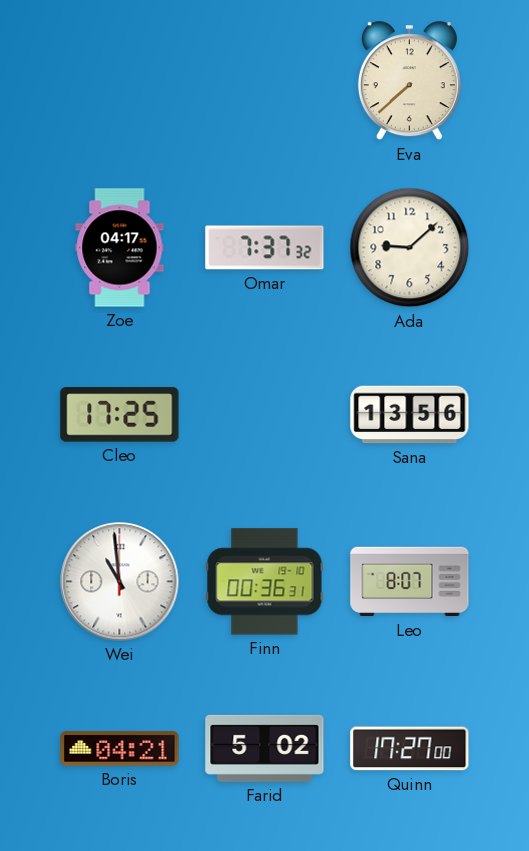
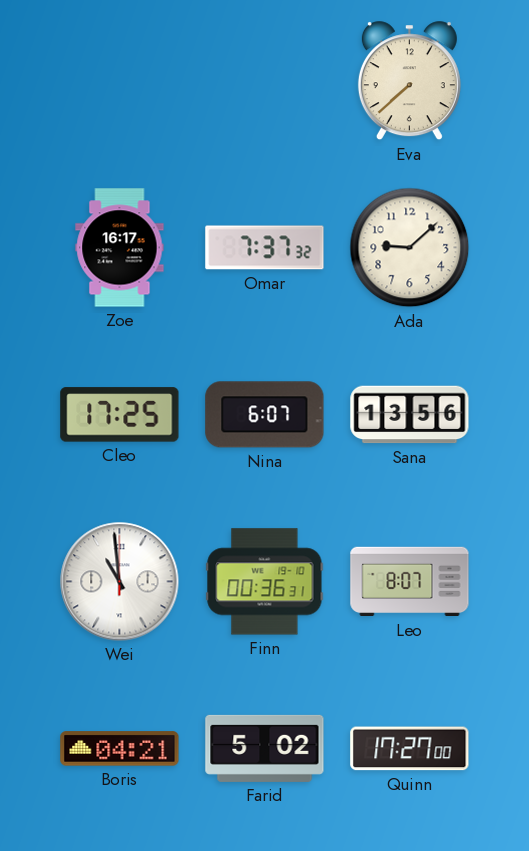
Zoe: 04:17 -> 16:17
Nina: none -> 6:07
